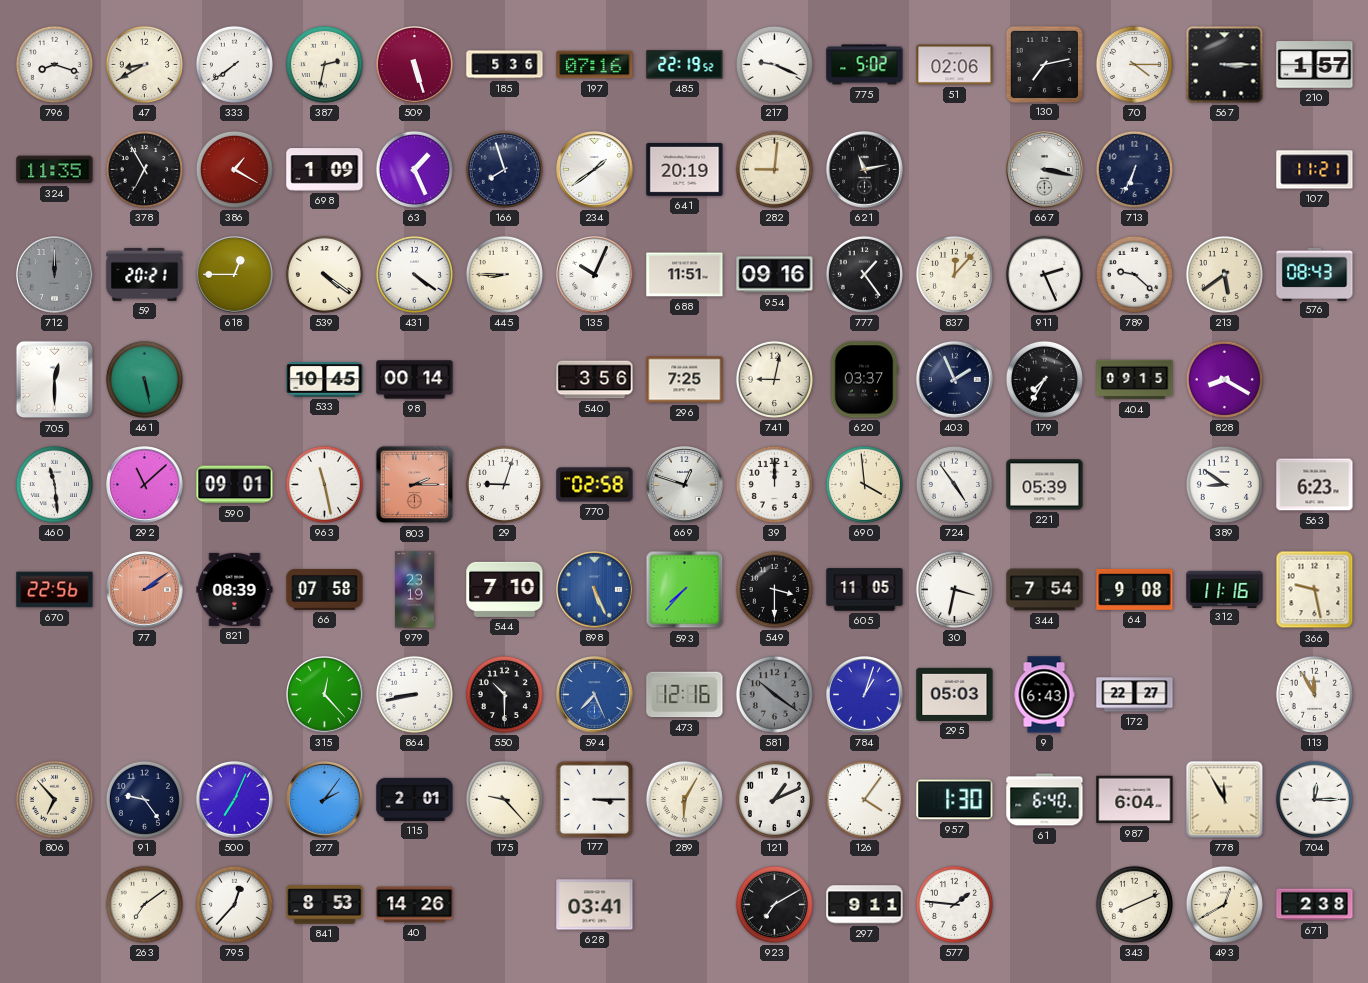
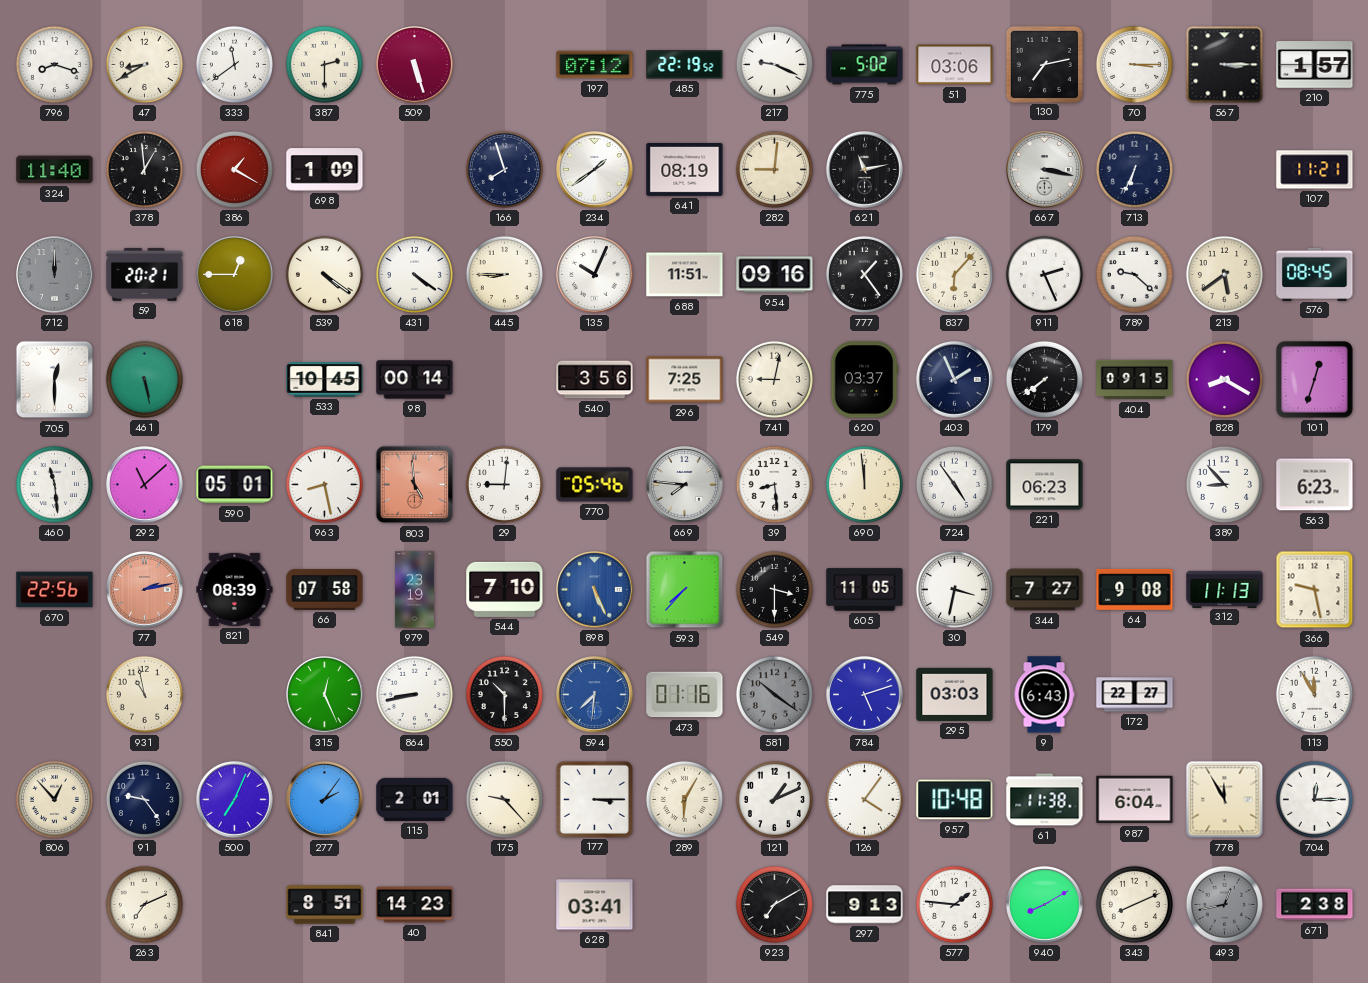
333: 7:39 -> 11:39
387: 2:32 -> 2:30
185: 5:36 -> none
197: 07:16 -> 07:12
51: 02:06 -> 03:06
70: 4:15 -> 3:15
324: 11:35 -> 11:40
378: 6:55 -> 12:59
63: 1:26 -> none
641: 20:19 -> 08:19
837: 12:07 -> 6:07
576: 08:43 -> 08:45
179: 7:35 -> 7:39
101: none -> 12:33
590: 09:01 -> 05:01
963: 11:28 -> 8:28
803: 2:15 -> 4:59
29: 9:03 -> 9:01
770: 02:58 -> 05:46
669: 12:48 -> 7:46
39: 12:00 -> 8:29
690: 3:59 -> 11:59
221: 05:39 -> 06:23
389: 8:51 -> 8:53
77: 2:09 -> 2:13
344: 7:54 -> 7:27
312: 11:16 -> 11:13
931: none -> 10:58
315: 12:23 -> 12:26
594: 7:26 -> 7:31
473: 12:16 -> 01:16
784: 1:03 -> 5:12
295: 05:03 -> 03:03
806: 6:53 -> 12:53
957: 1:30 -> 10:48
61: 6:40 -> 11:38
263: 7:09 -> 7:11
795: 12:37 -> none
841: 8:53 -> 8:51
40: 14:26 -> 14:23
297: 9:11 -> 9:13
940: none -> 8:10
493: 12:40 -> 12:43
493 dial: cream -> grey
